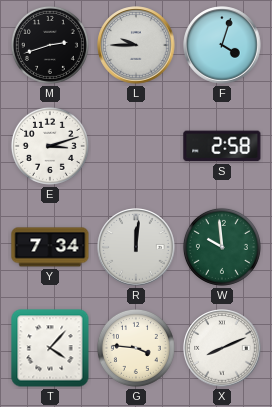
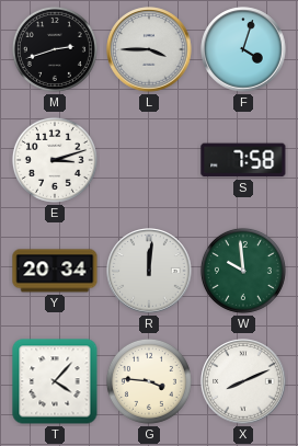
L: 9:45 -> 3:45
S: 2:58 -> 7:58
Y: 7:34 -> 20:34
